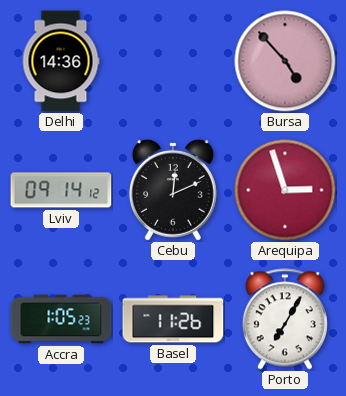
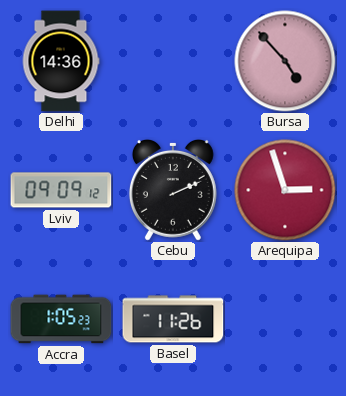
Lviv: 09:14 -> 09:09
Cebu: 12:11 -> 2:11
Porto: 7:05 -> none
